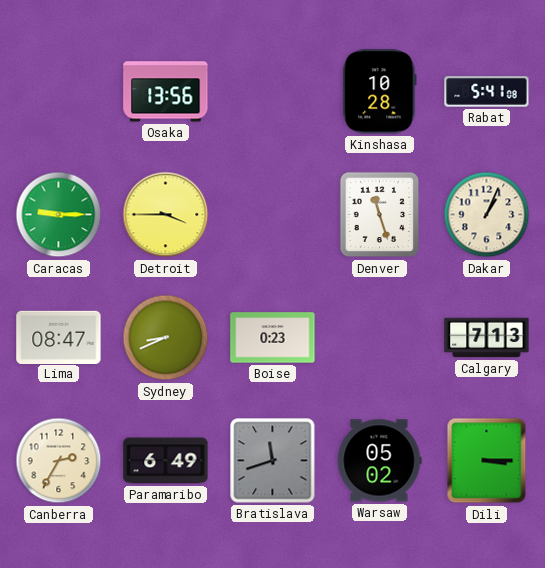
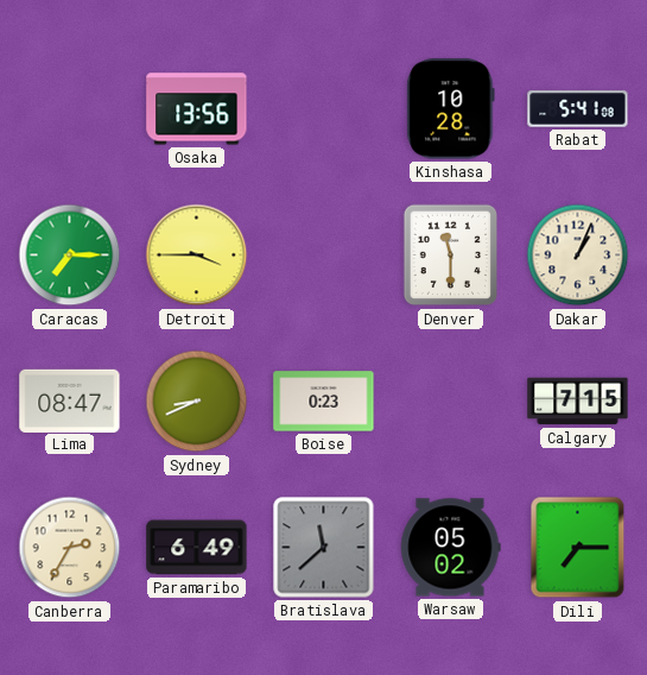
Caracas: 9:15 -> 7:15
Denver: 11:27 -> 11:30
Calgary: 7:13 -> 7:15
Bratislava: 11:42 -> 11:38
Dili: 3:15 -> 7:15
